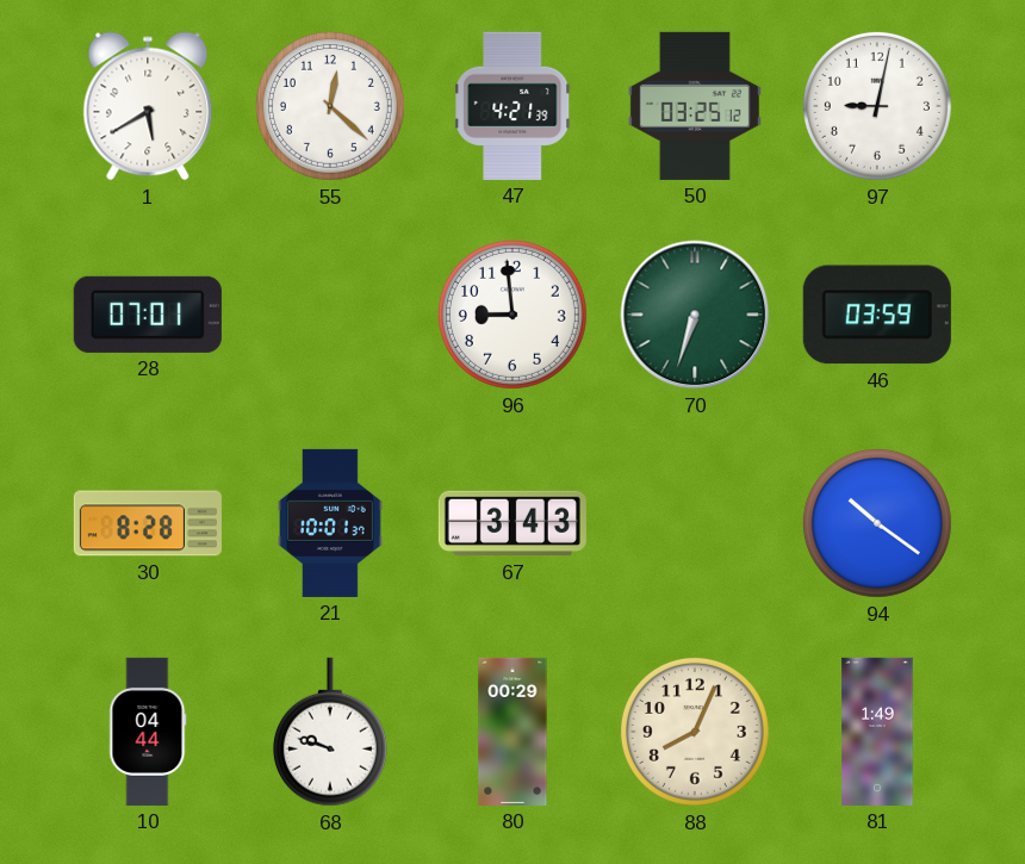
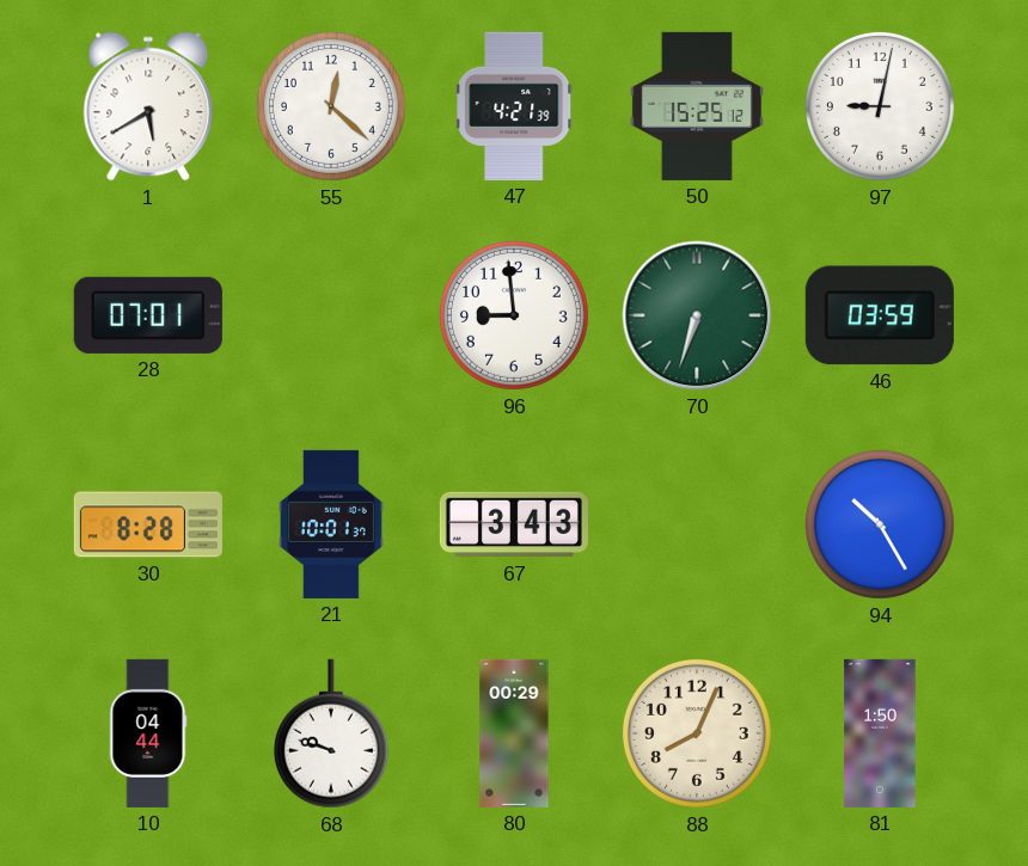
50: 03:25 -> 15:25
94: 10:21 -> 10:25
81: 1:49 -> 1:50
